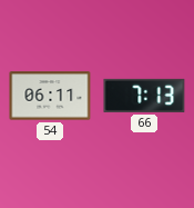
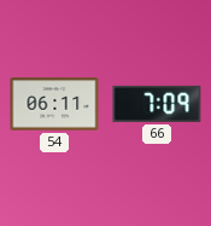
66: 7:13 -> 7:09
